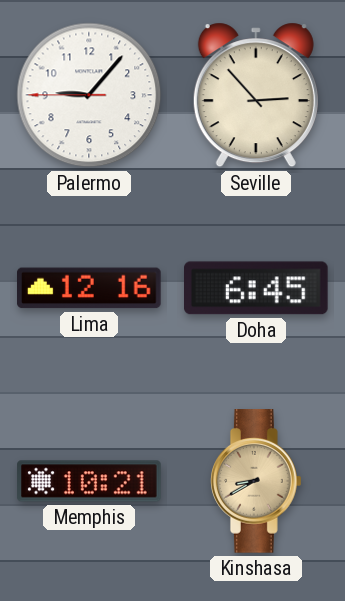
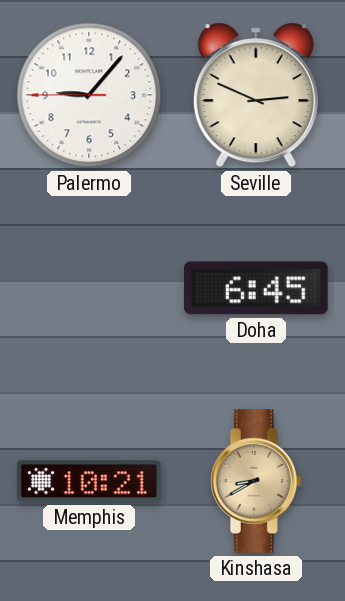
Seville: 2:53 -> 2:49
Lima: 12:16 -> none
